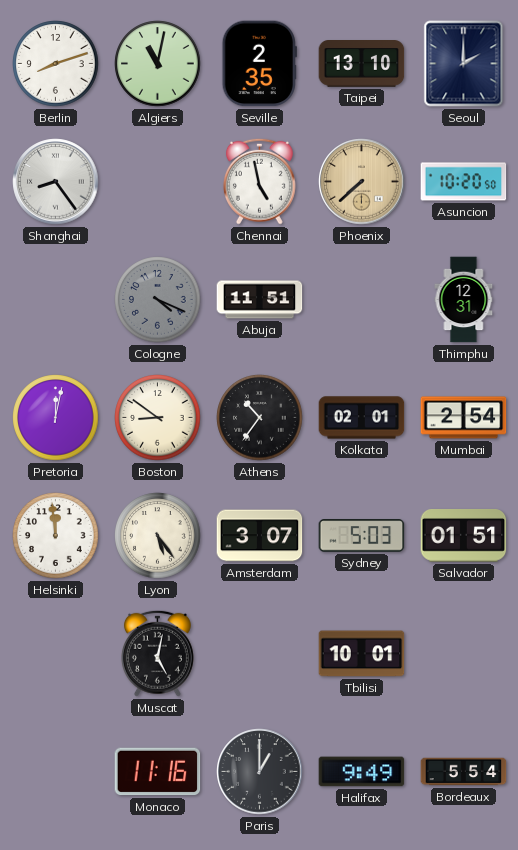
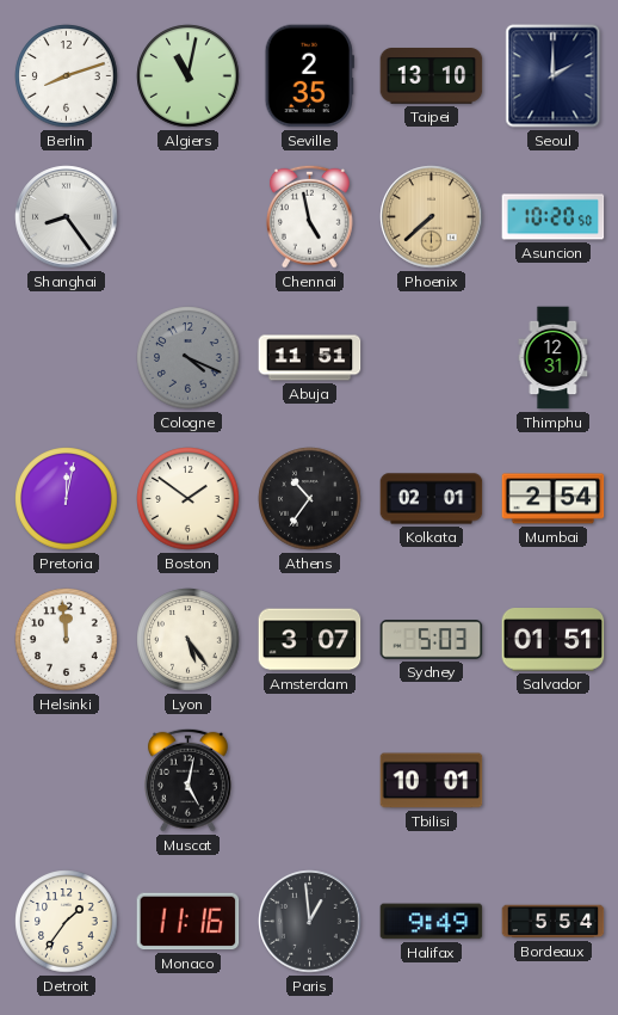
Boston: 8:51 -> 1:51
Detroit: none -> 1:36
Paris: 1:00 -> 12:59
